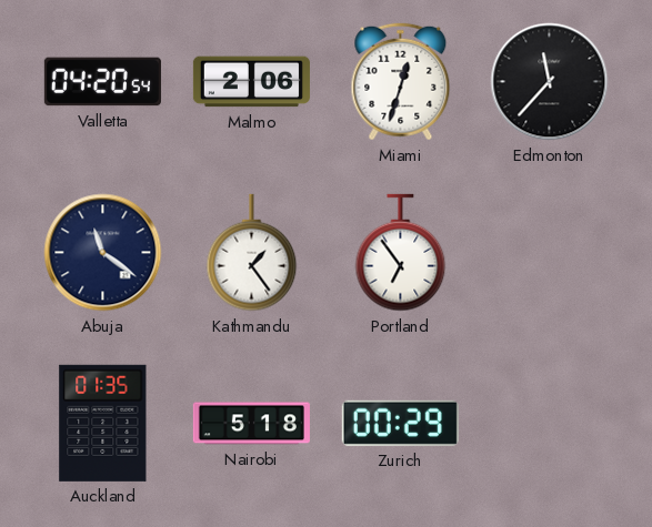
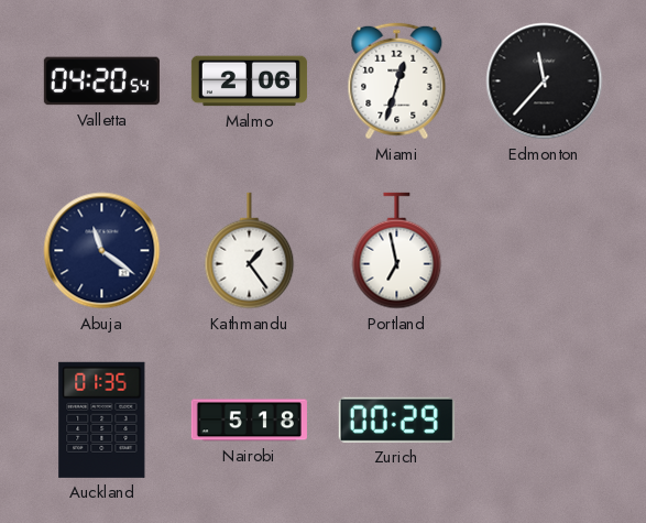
Portland: 6:54 -> 6:58
